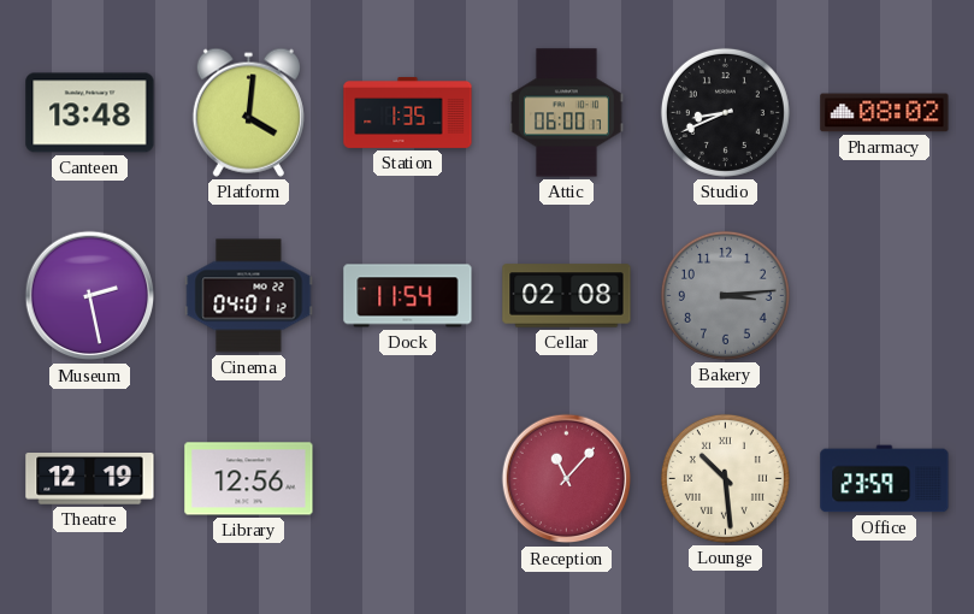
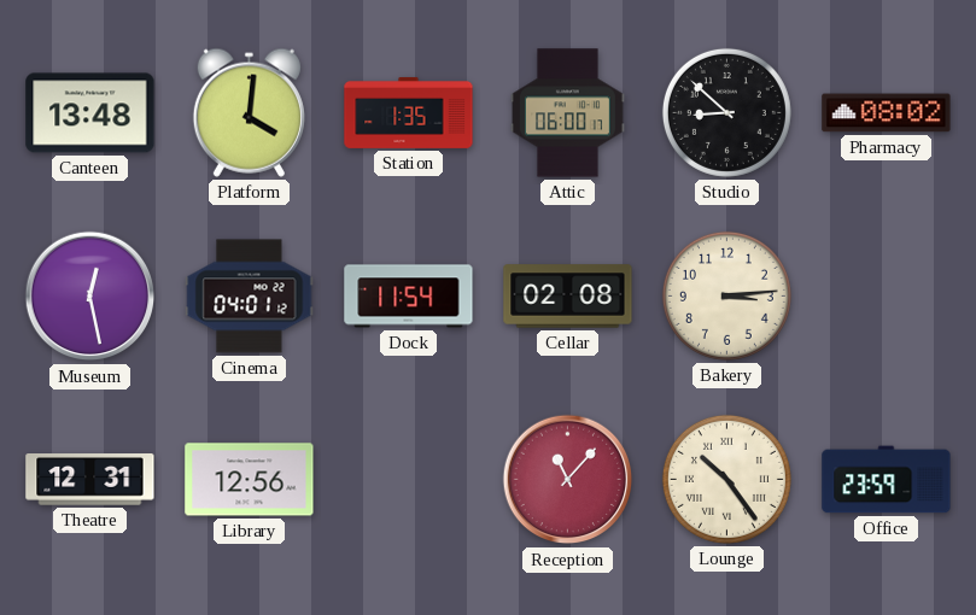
Studio: 8:41 -> 8:52
Museum: 2:28 -> 12:28
Bakery dial: grey -> cream
Theatre: 12:19 -> 12:31
Lounge: 10:29 -> 10:24
